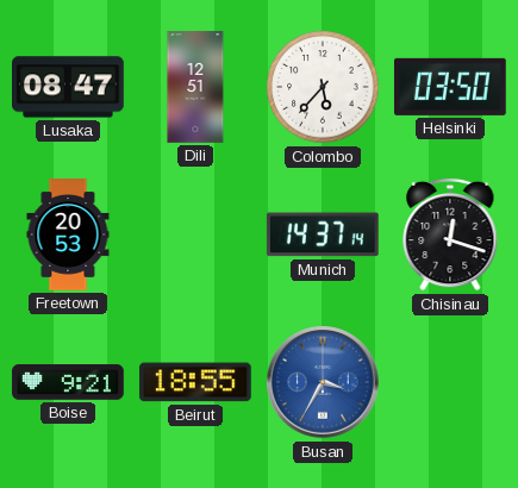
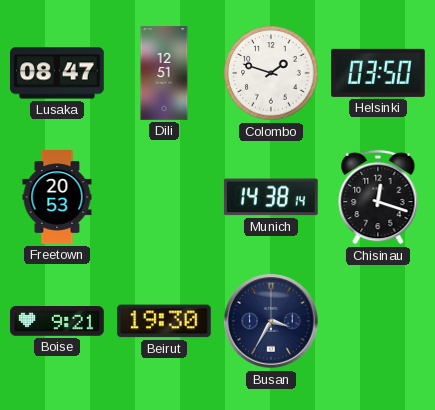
Colombo: 5:37 -> 1:48
Munich: 14:37 -> 14:38
Beirut: 18:55 -> 19:30
Busan dial: blue -> navy
